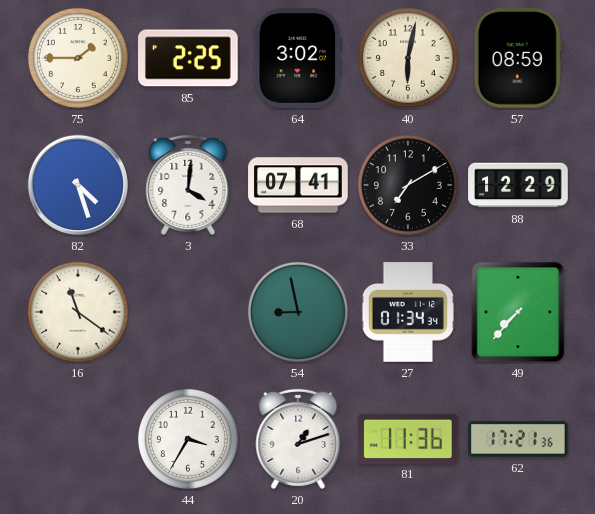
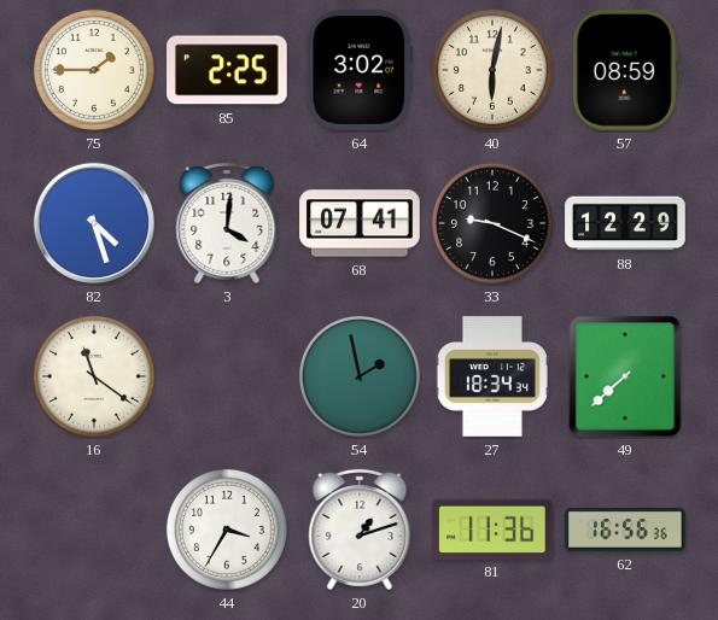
33: 7:10 -> 9:19
54: 8:58 -> 1:58
27: 01:34 -> 18:34
49: 7:37 -> 7:38
62: 17:21 -> 16:56
